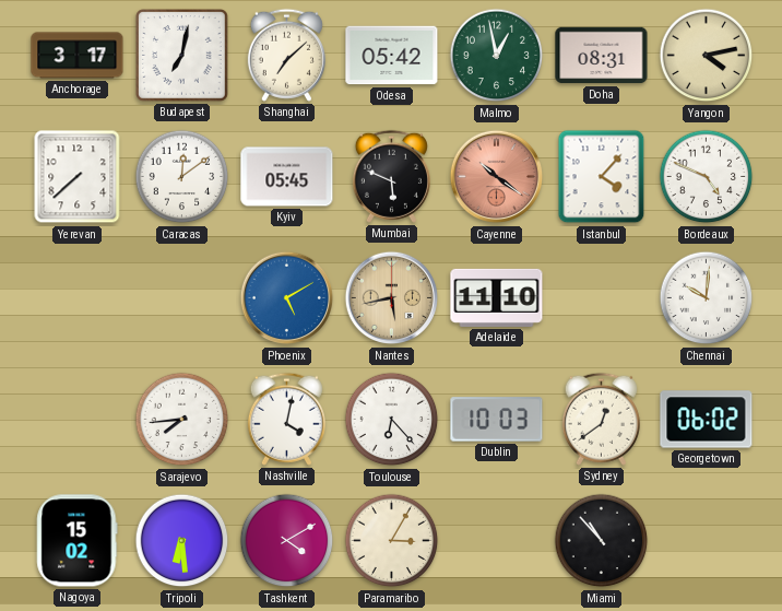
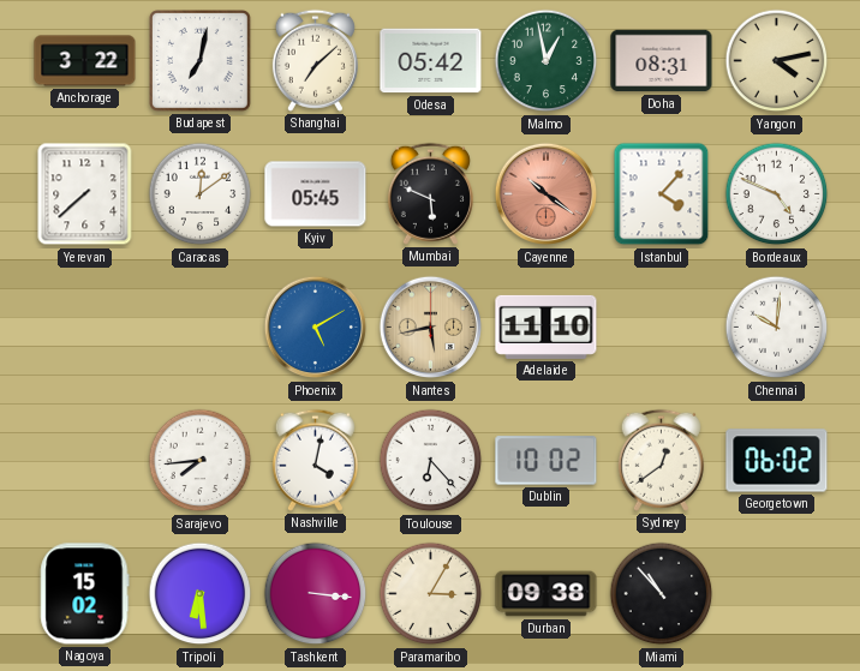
Anchorage: 3:17 -> 3:22
Dublin: 10:03 -> 10:02
Tashkent: 4:10 -> 3:16
Durban: none -> 09:38
